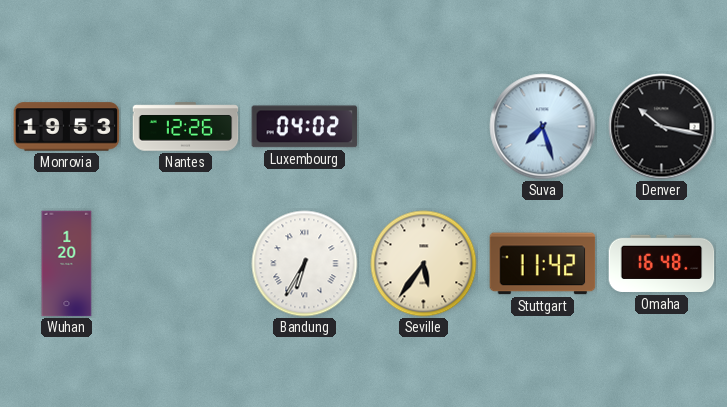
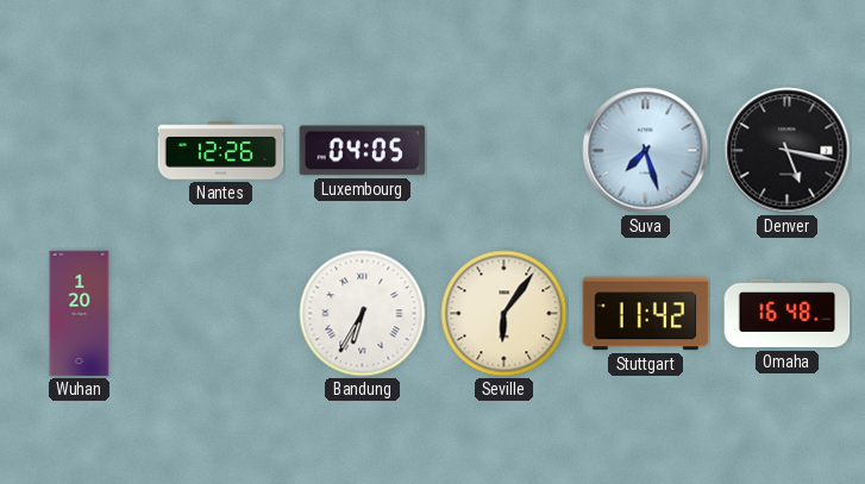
Monrovia: 19:53 -> none
Luxembourg: 04:02 -> 04:05
Denver: 10:17 -> 5:17
Seville: 5:36 -> 6:06
